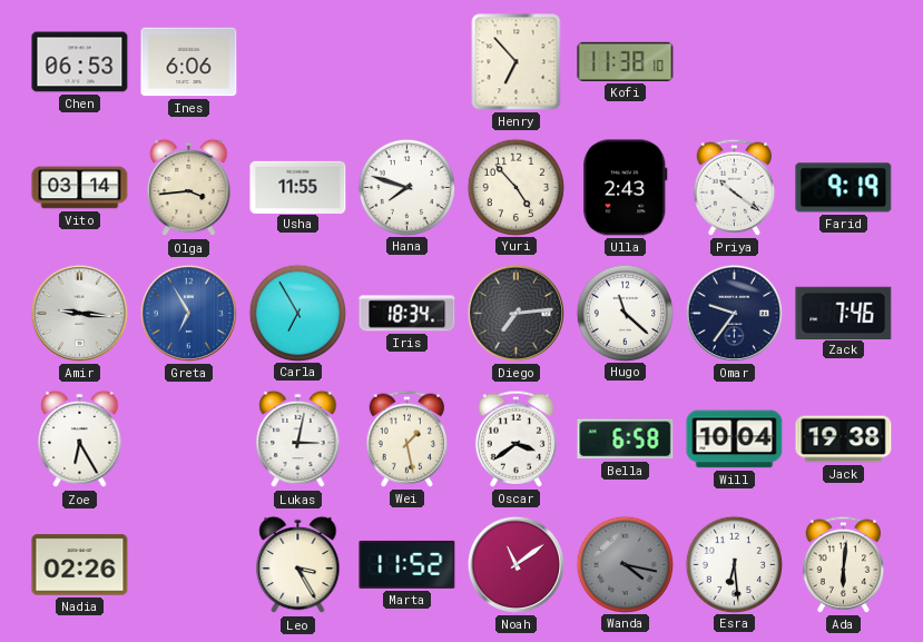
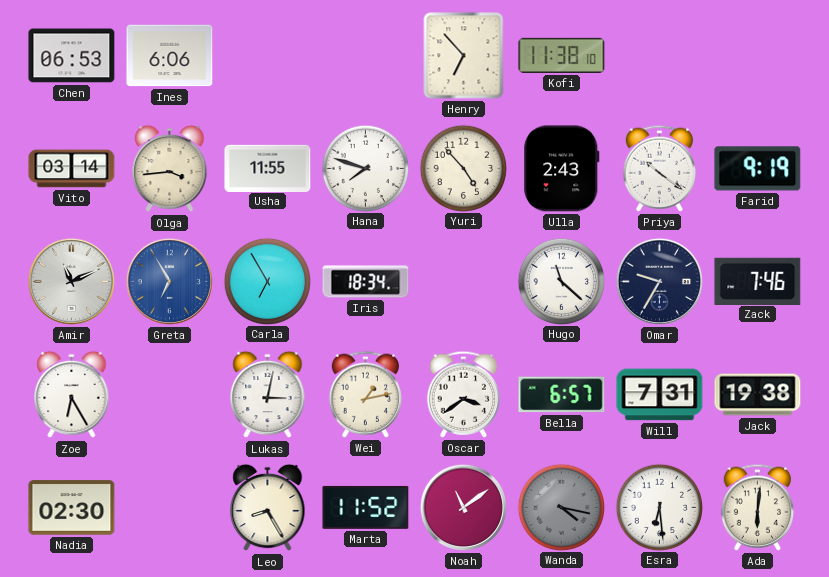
Amir: 9:16 -> 11:11
Diego: 7:14 -> none
Omar: 9:36 -> 9:35
Wei: 1:28 -> 1:13
Bella: 6:58 -> 6:57
Will: 10:04 -> 7:31
Nadia: 02:26 -> 02:30
Leo: 3:25 -> 8:25
